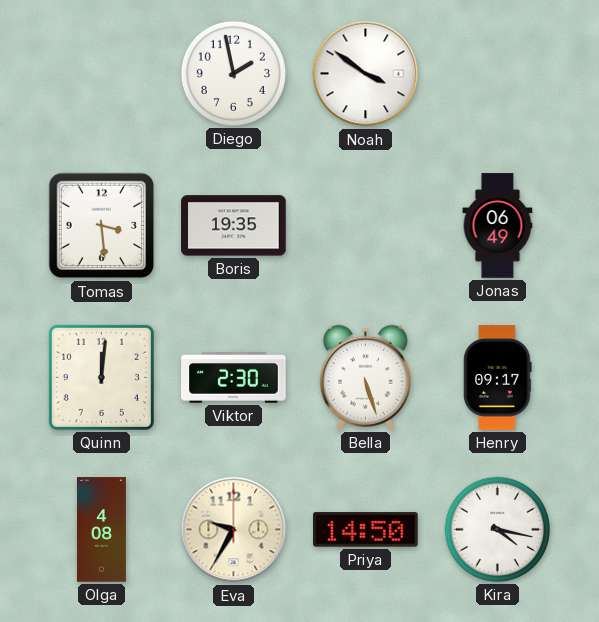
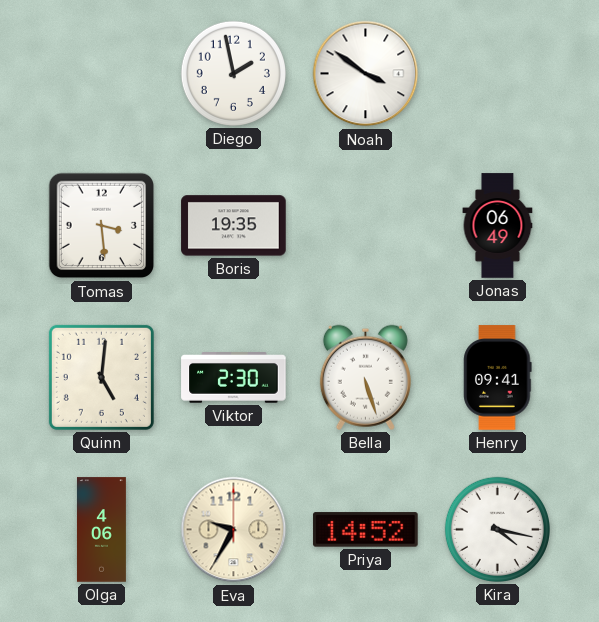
Quinn: 12:01 -> 5:01
Henry: 09:17 -> 09:41
Olga: 4:08 -> 4:06
Priya: 14:50 -> 14:52
